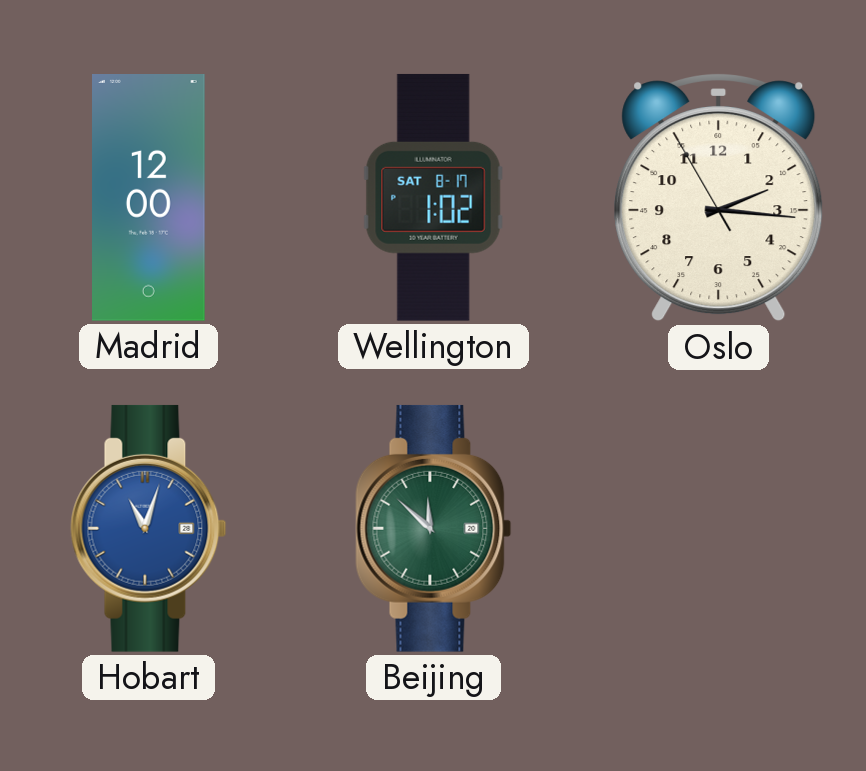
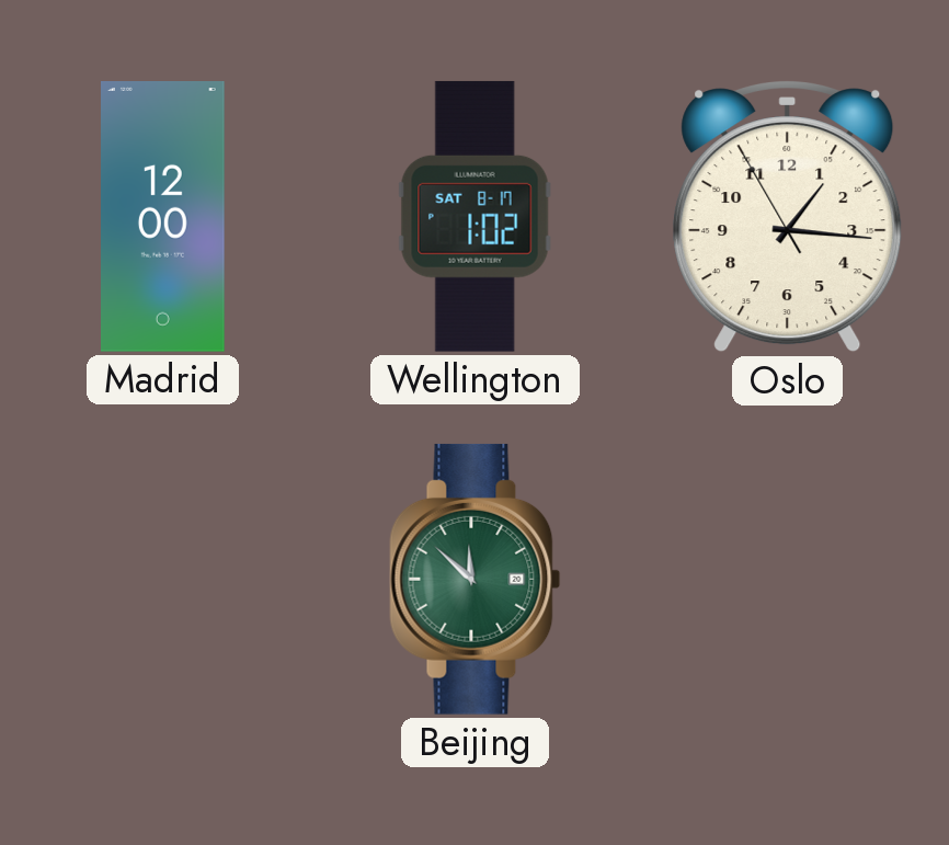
Oslo: 2:15 -> 1:15
Hobart: 11:03 -> none
